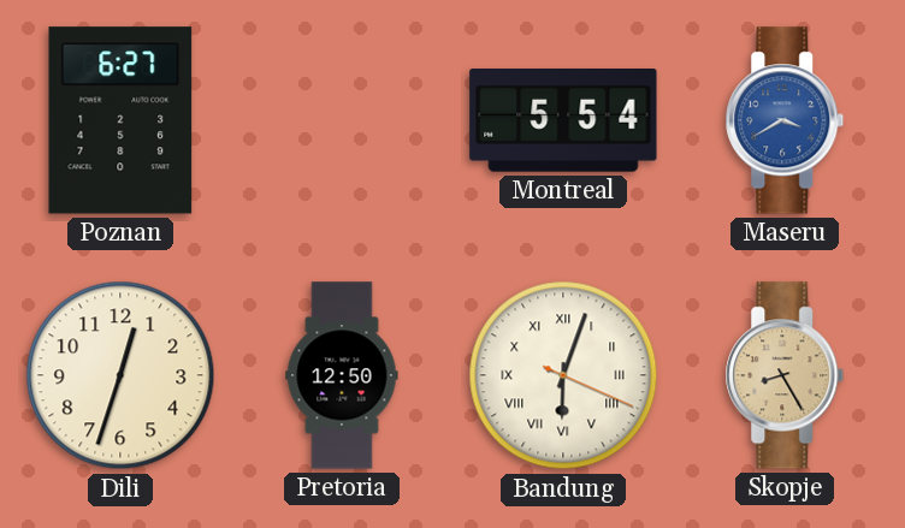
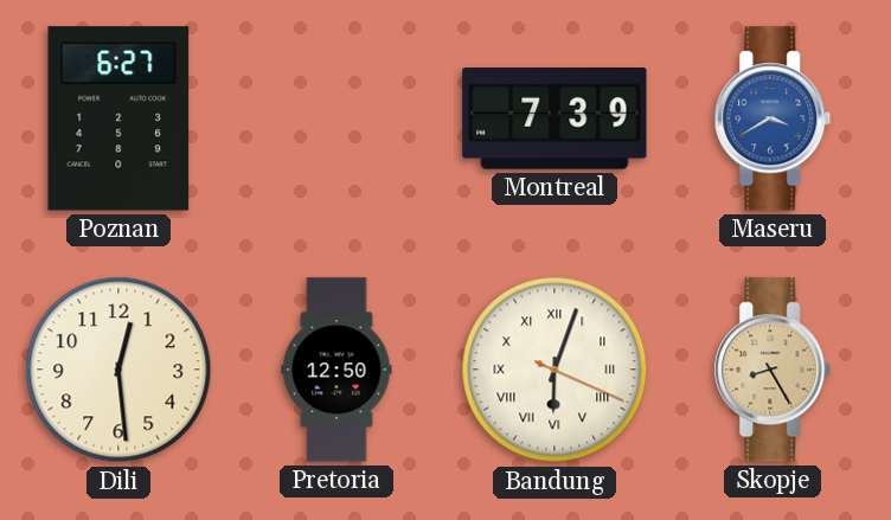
Montreal: 5:54 -> 7:39
Dili: 12:33 -> 12:29
